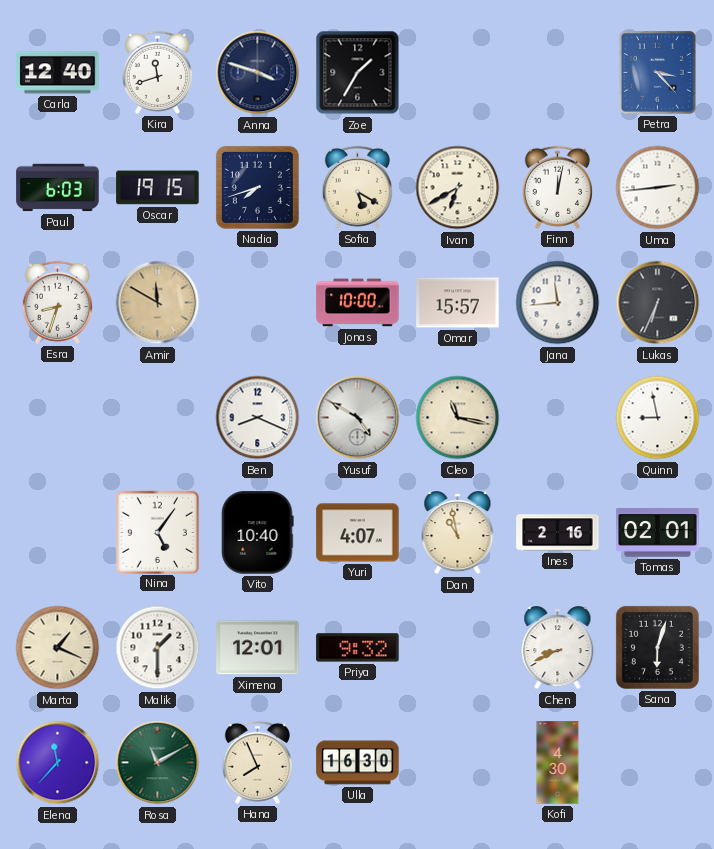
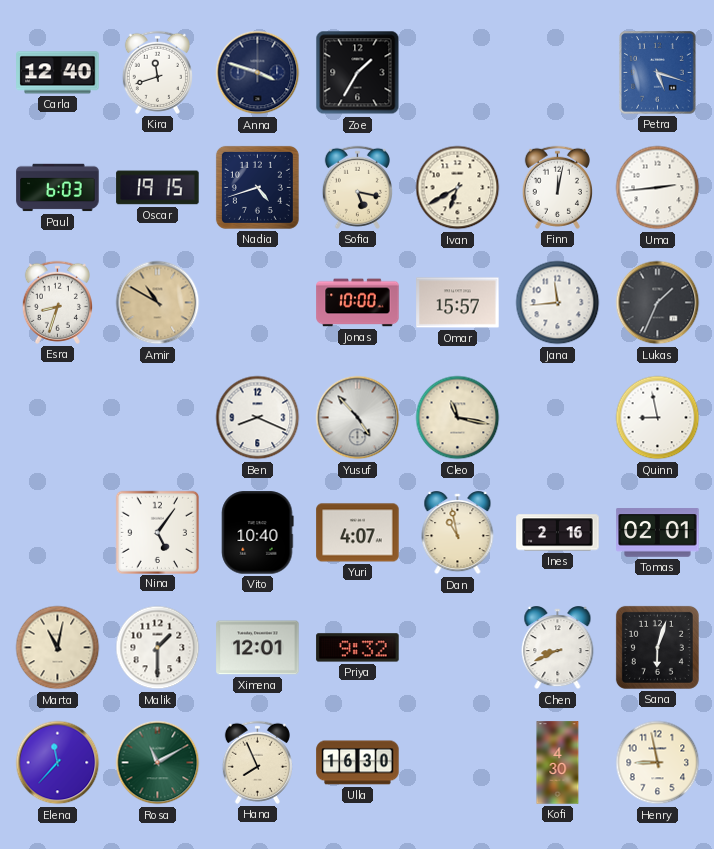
Petra: 3:23 -> 5:18
Nadia: 7:42 -> 4:42
Sofia: 5:20 -> 5:17
Amir: 11:50 -> 10:50
Lukas: 6:34 -> 1:34
Yusuf: 4:50 -> 4:53
Marta: 1:19 -> 11:02
Henry: none -> 8:58
